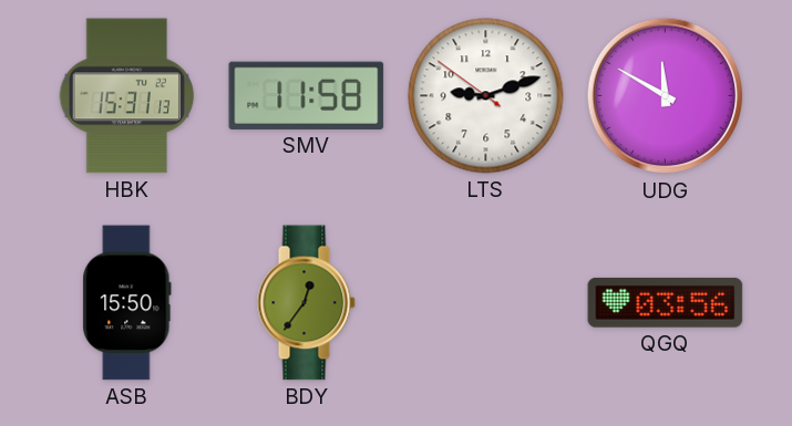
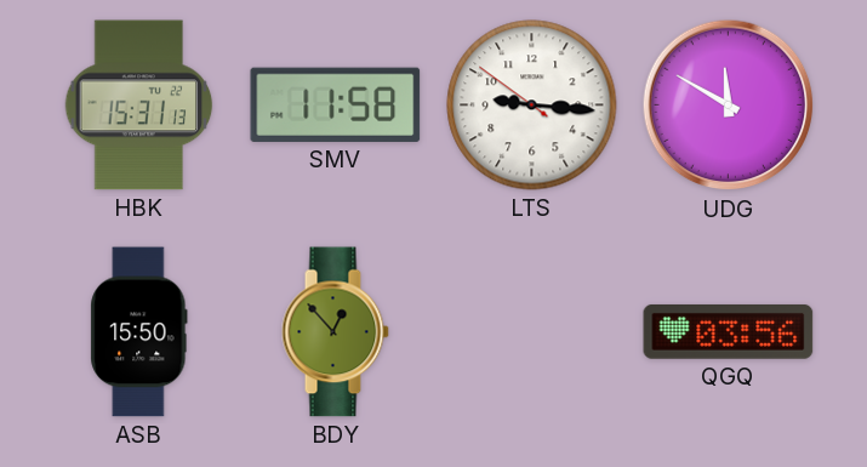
LTS: 9:11 -> 9:15
BDY: 12:36 -> 12:53
